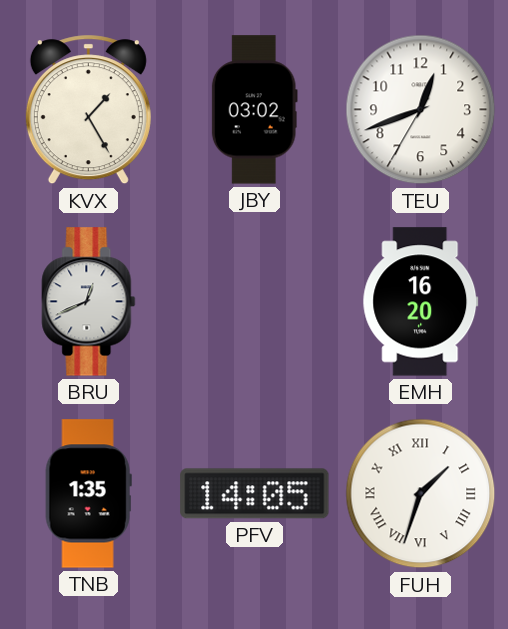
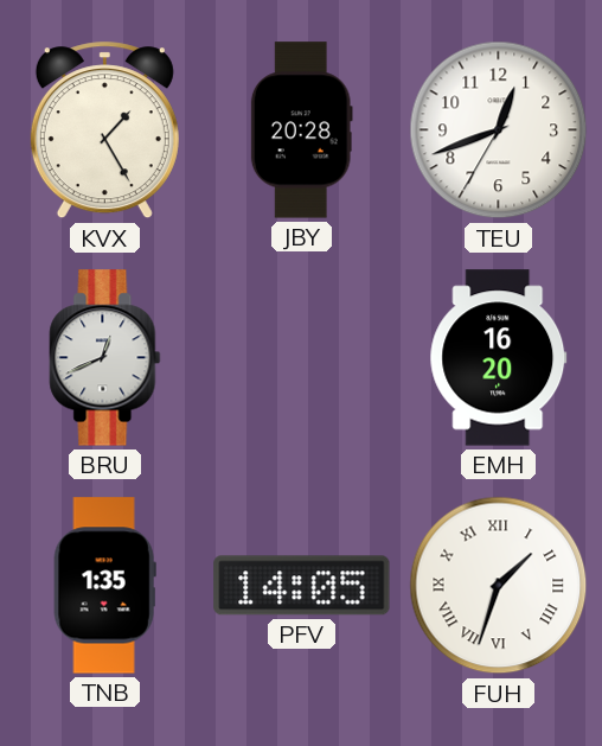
JBY: 03:02 -> 20:28
